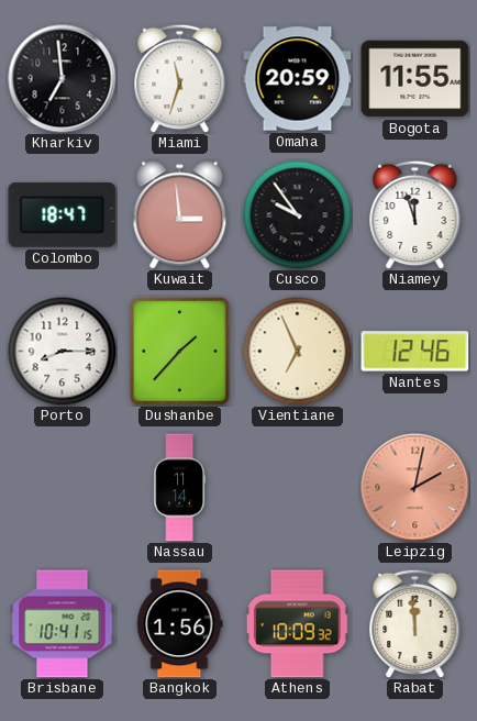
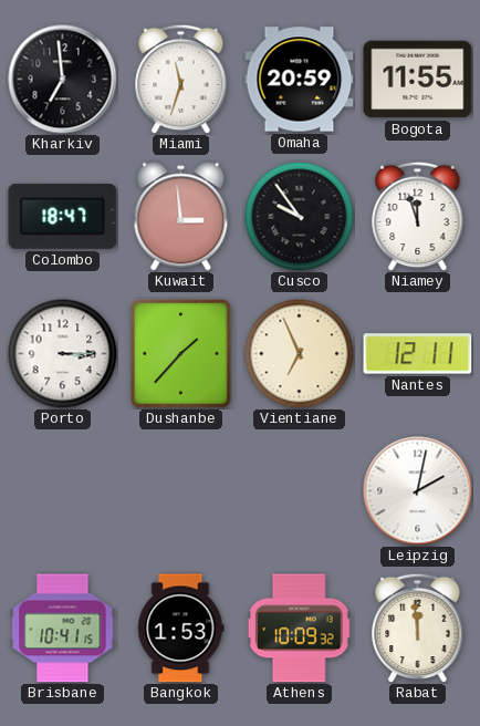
Porto: 8:15 -> 3:15
Nantes: 12:46 -> 12:11
Nassau: 11:14 -> none
Leipzig dial: salmon -> white
Bangkok: 1:56 -> 1:53
